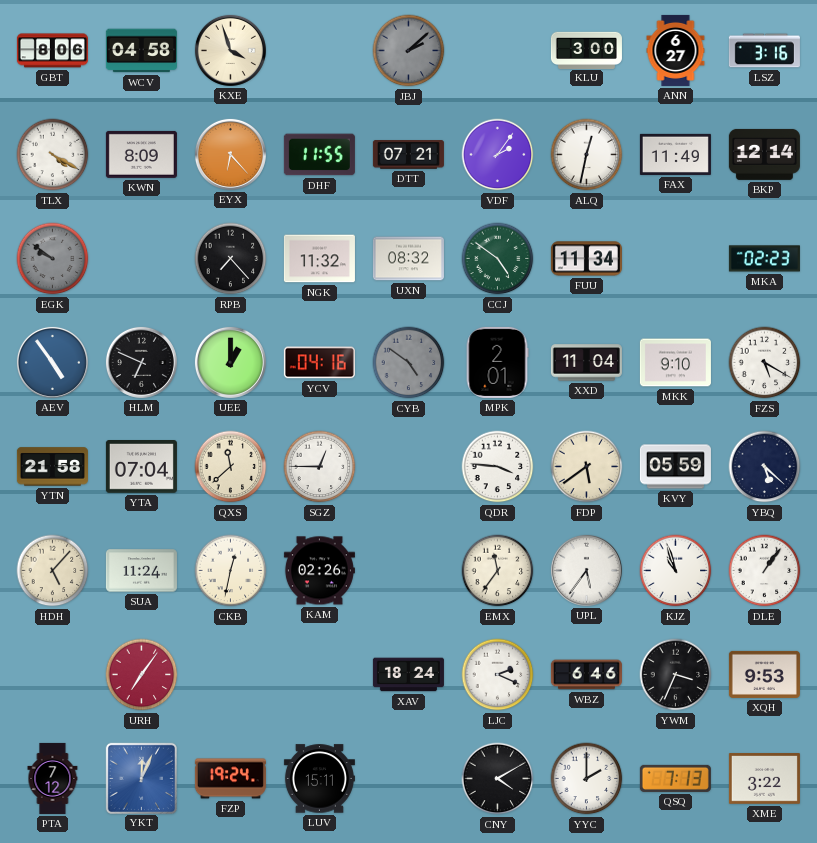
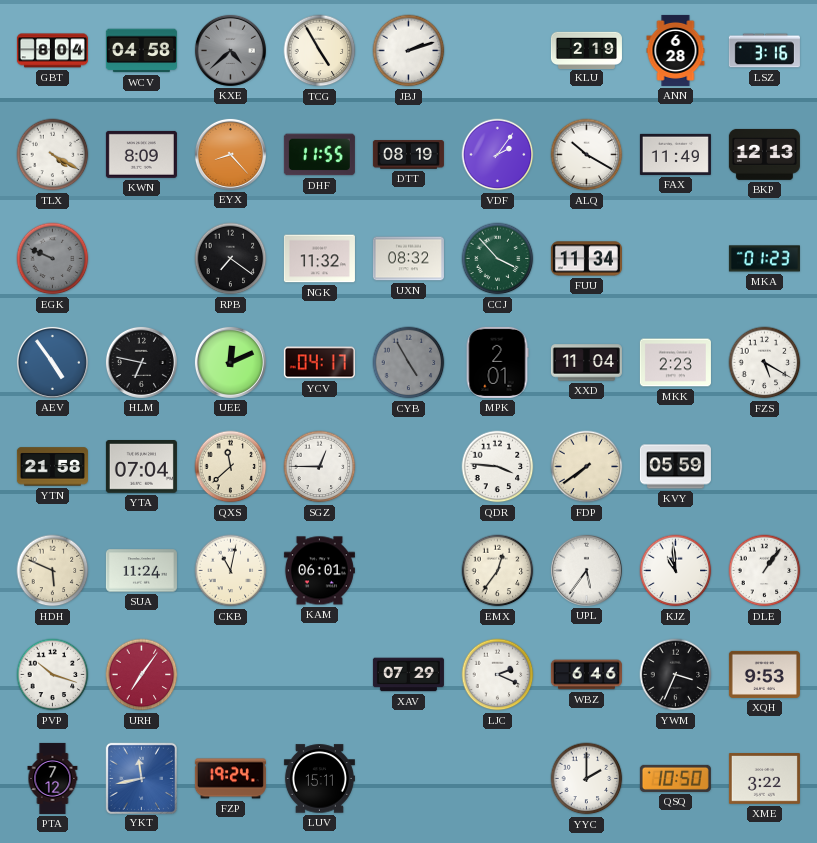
GBT: 8:06 -> 8:04
KXE: 3:57 -> 4:38
KXE dial: cream -> grey
TCG: none -> 4:55
JBJ: 2:08 -> 2:12
JBJ dial: grey -> white
KLU: 3:00 -> 2:19
ANN: 6:27 -> 6:28
EYX: 6:23 -> 8:23
DTT: 07:21 -> 08:19
ALQ: 12:32 -> 10:20
BKP: 12:14 -> 12:13
EGK: 9:51 -> 9:49
RPB: 7:23 -> 7:21
CCJ: 4:51 -> 3:53
MKA: 02:23 -> 01:23
HLM: 6:49 -> 6:47
UEE: 1:00 -> 12:11
YCV: 04:16 -> 04:17
CYB: 4:51 -> 4:55
MKK: 9:10 -> 2:23
FDP: 5:39 -> 7:39
YBQ: 5:22 -> none
HDH: 5:07 -> 5:49
CKB: 12:32 -> 11:02
KAM: 02:26 -> 06:01
EMX: 11:36 -> 12:36
KJZ: 10:57 -> 10:59
PVP: none -> 10:18
XAV: 18:24 -> 07:29
YKT: 12:04 -> 11:43
CNY: 4:10 -> none
QSQ: 7:13 -> 10:50
